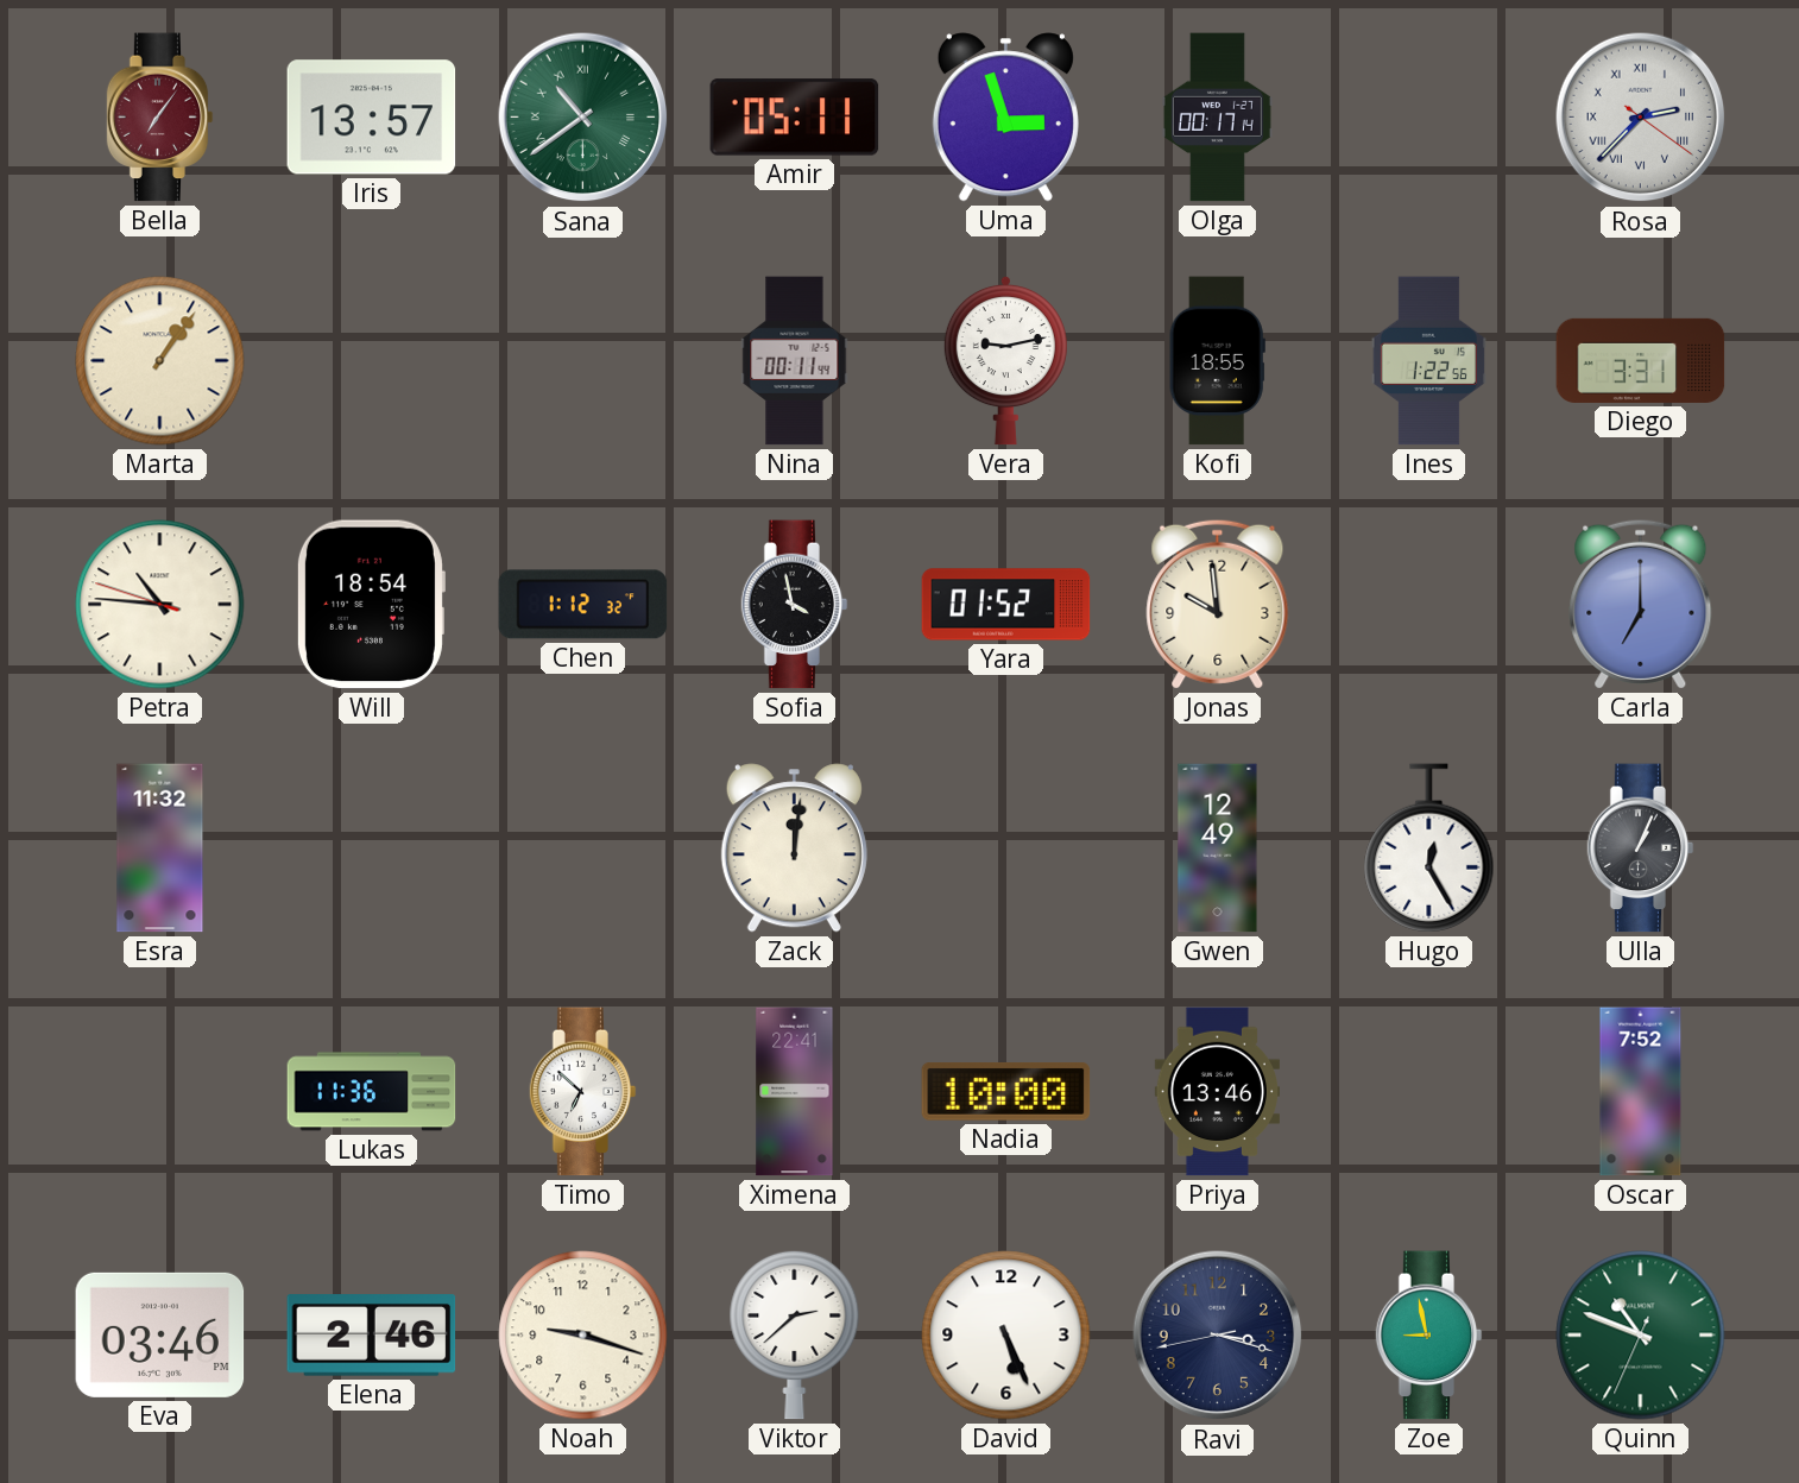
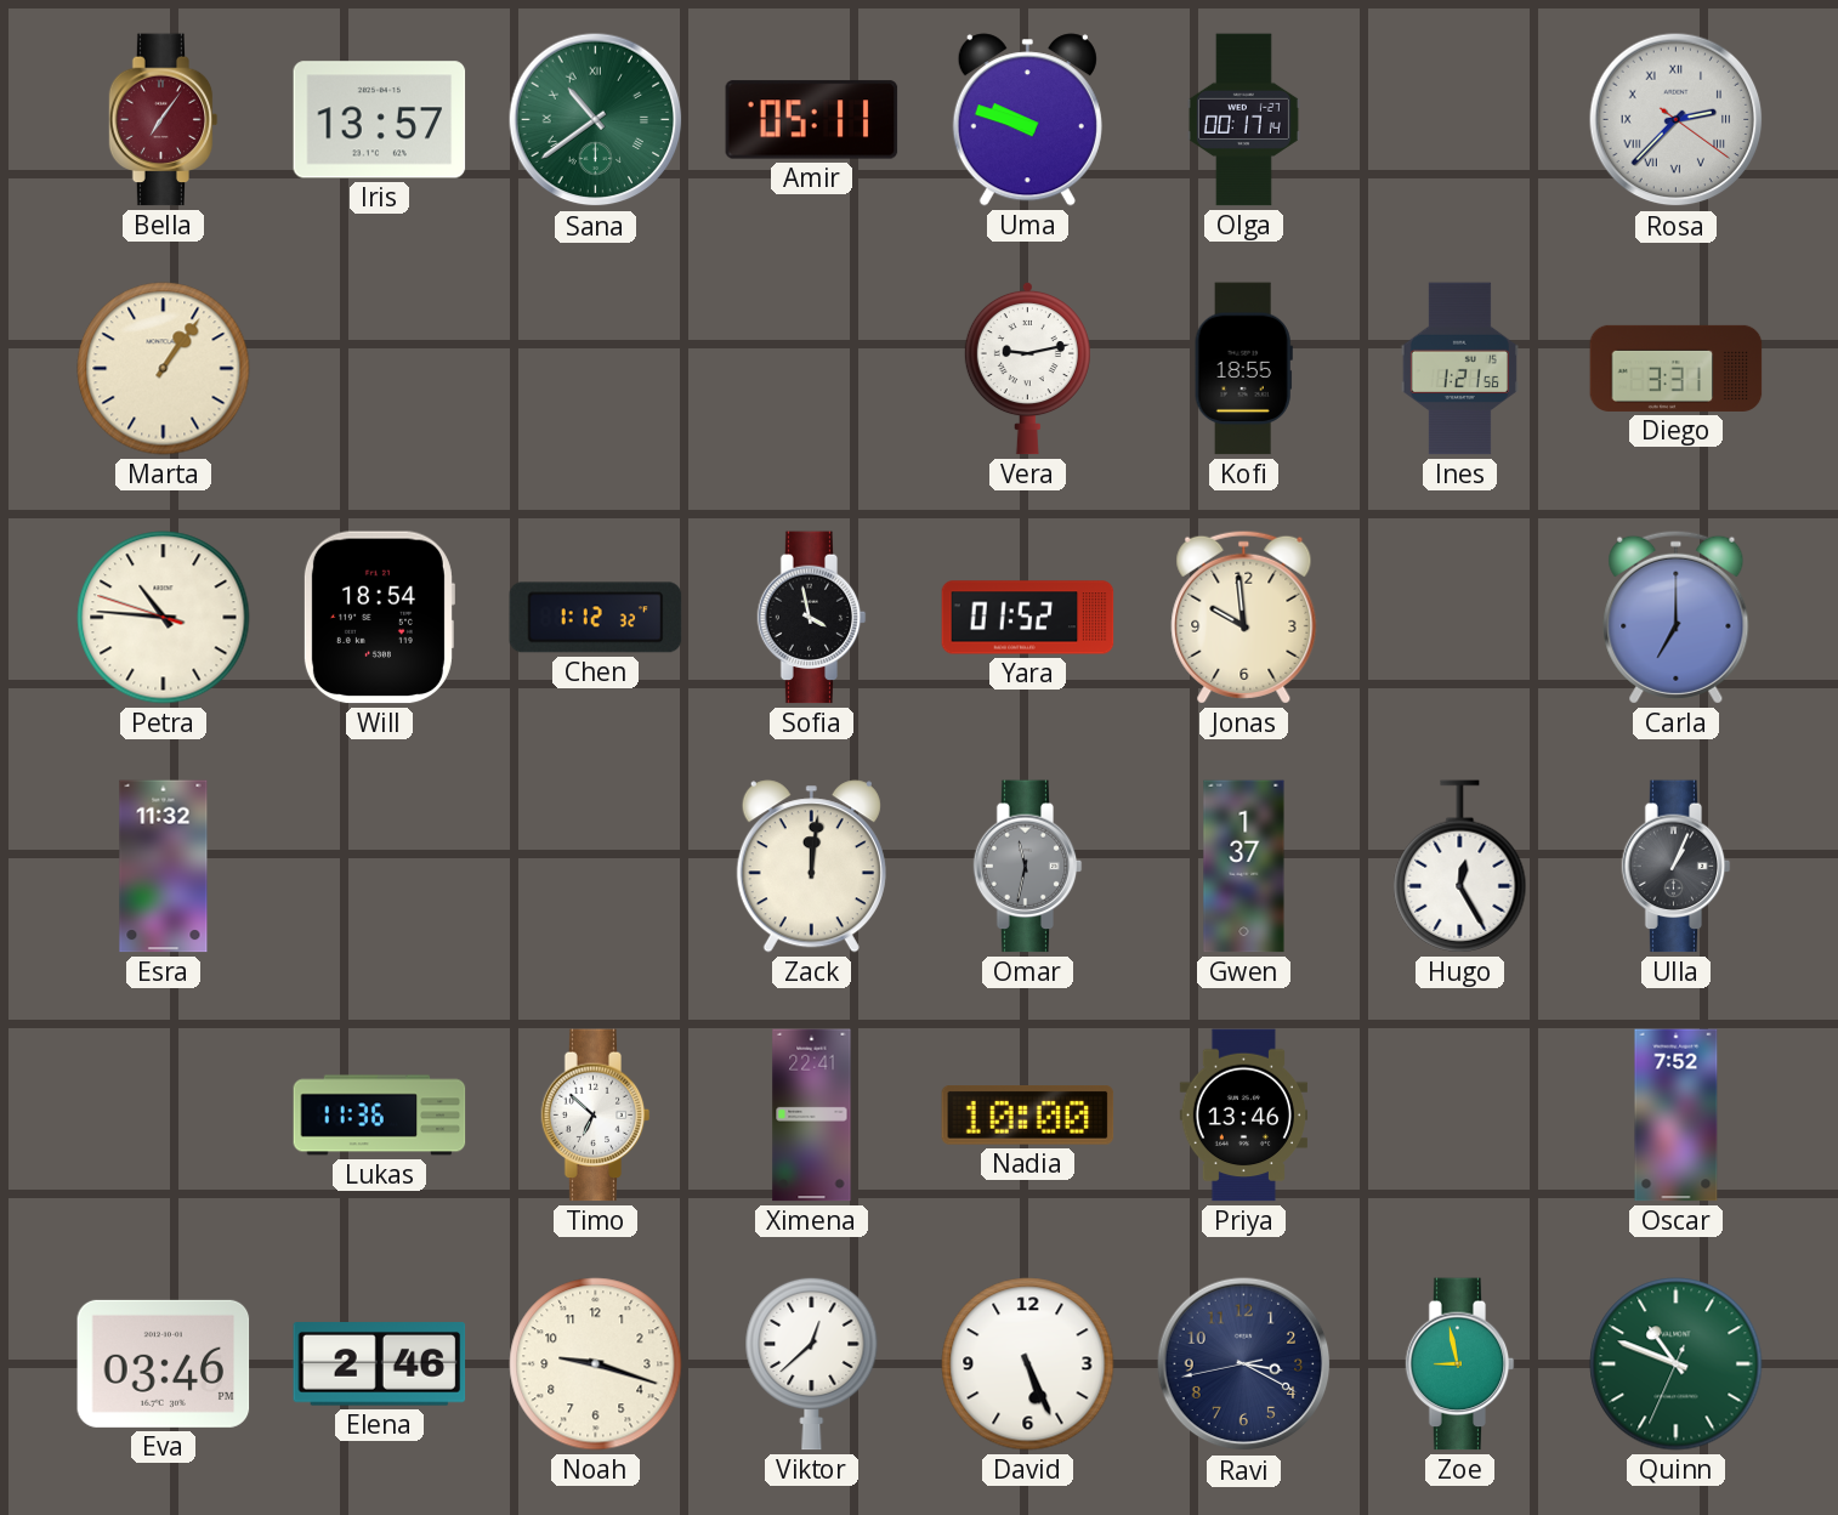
Uma: 2:57 -> 9:48
Nina: 00:11 -> none
Ines: 1:22 -> 1:21
Omar: none -> 11:32
Gwen: 12:49 -> 1:37
Viktor: 2:38 -> 12:38
Ravi: 3:17 -> 3:19
